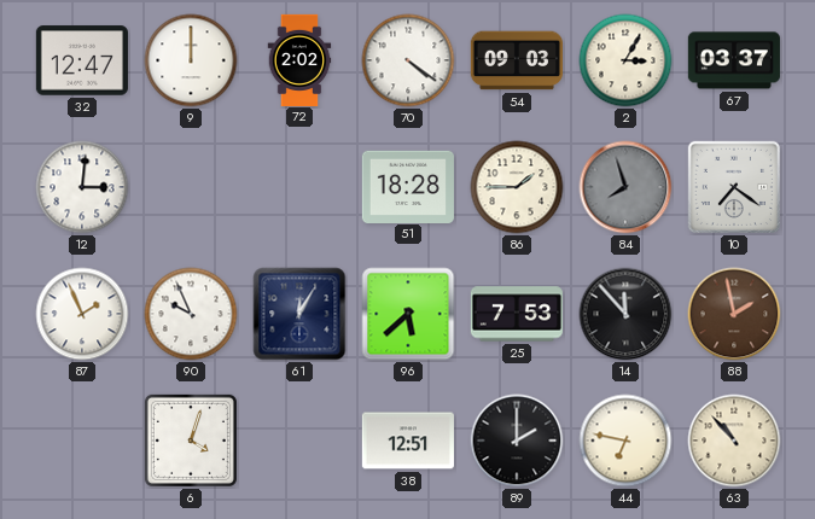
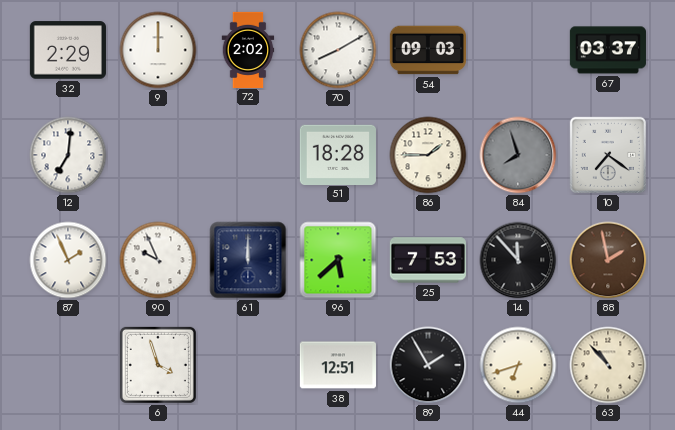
32: 12:47 -> 2:29
70: 4:21 -> 8:10
2: 3:05 -> none
12: 3:01 -> 7:01
61: 12:05 -> 12:00
6: 4:03 -> 3:57
89: 2:00 -> 1:55
44: 6:47 -> 6:42
